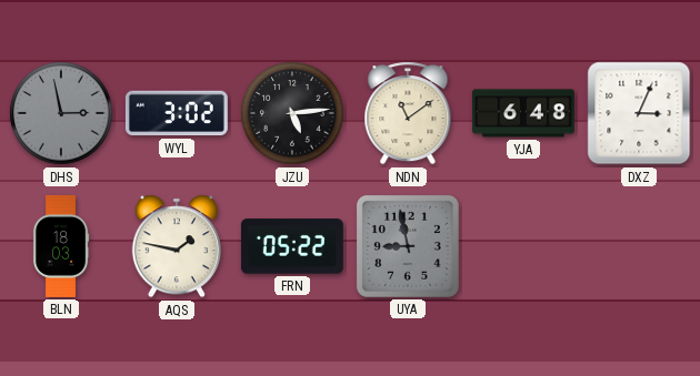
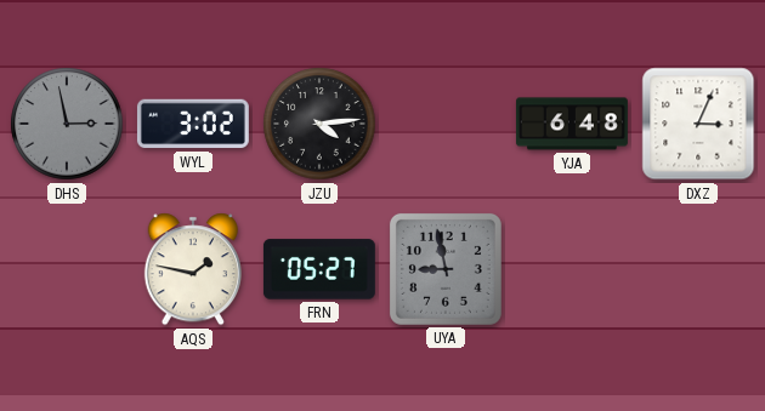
JZU: 5:14 -> 4:14
NDN: 11:09 -> none
BLN: 18:03 -> none
FRN: 05:22 -> 05:27
